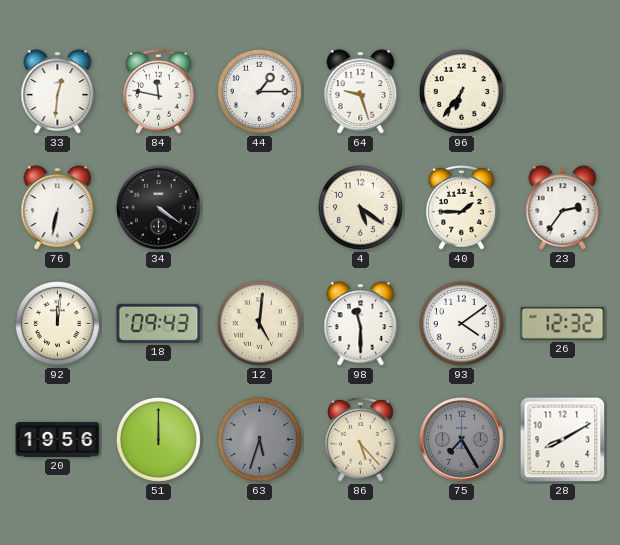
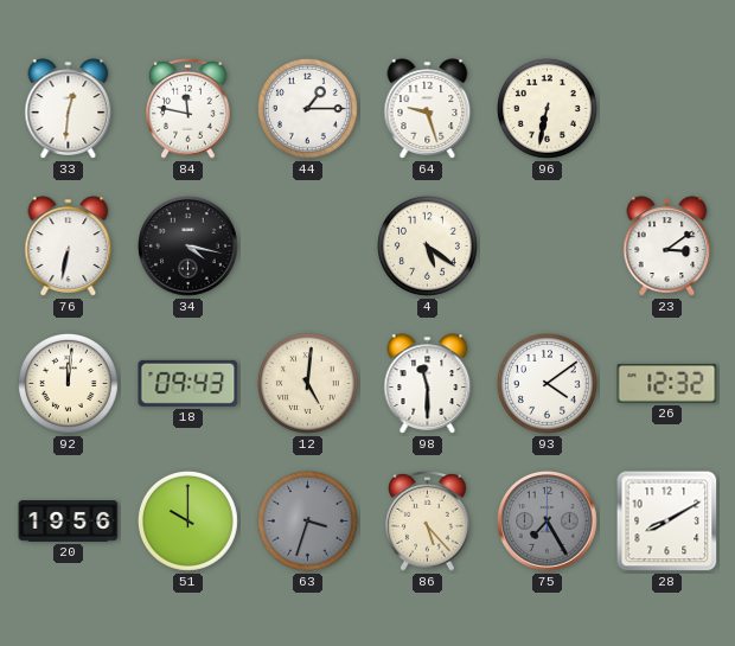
96: 6:36 -> 6:32
34: 4:21 -> 4:17
40: 1:45 -> none
23: 2:36 -> 3:09
51: 12:00 -> 10:00
63: 5:33 -> 3:33
